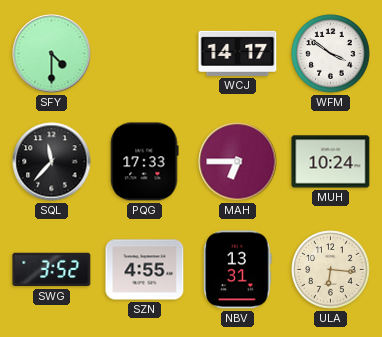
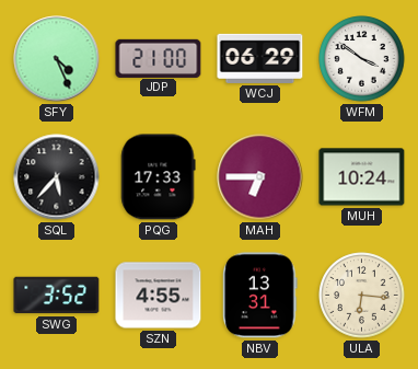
SFY: 4:30 -> 4:26
JDP: none -> 21:00
WCJ: 14:17 -> 06:29
SQL: 11:37 -> 5:37
